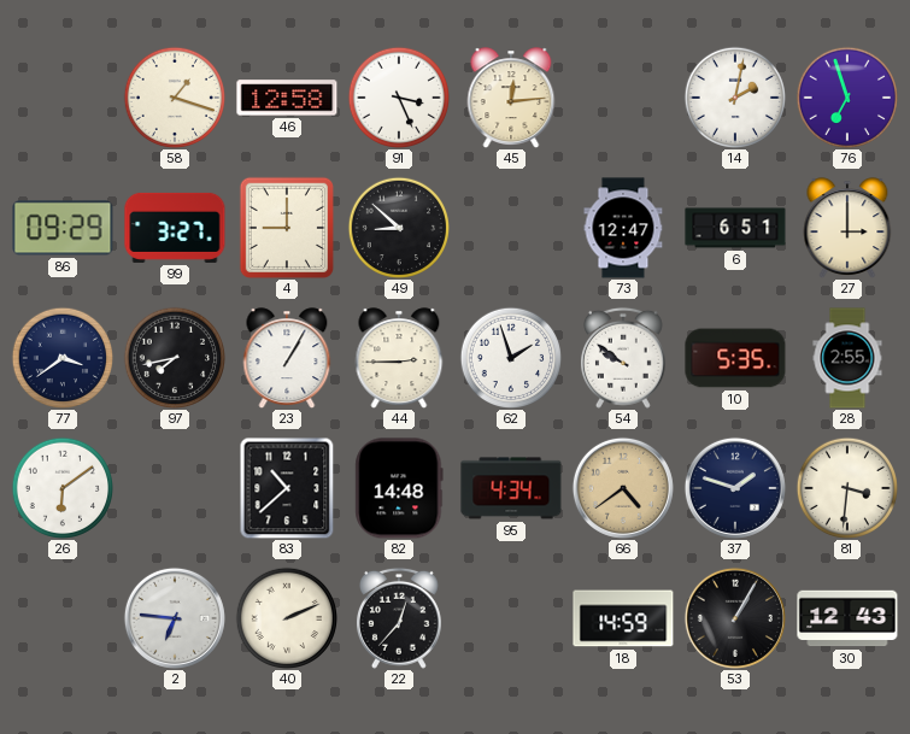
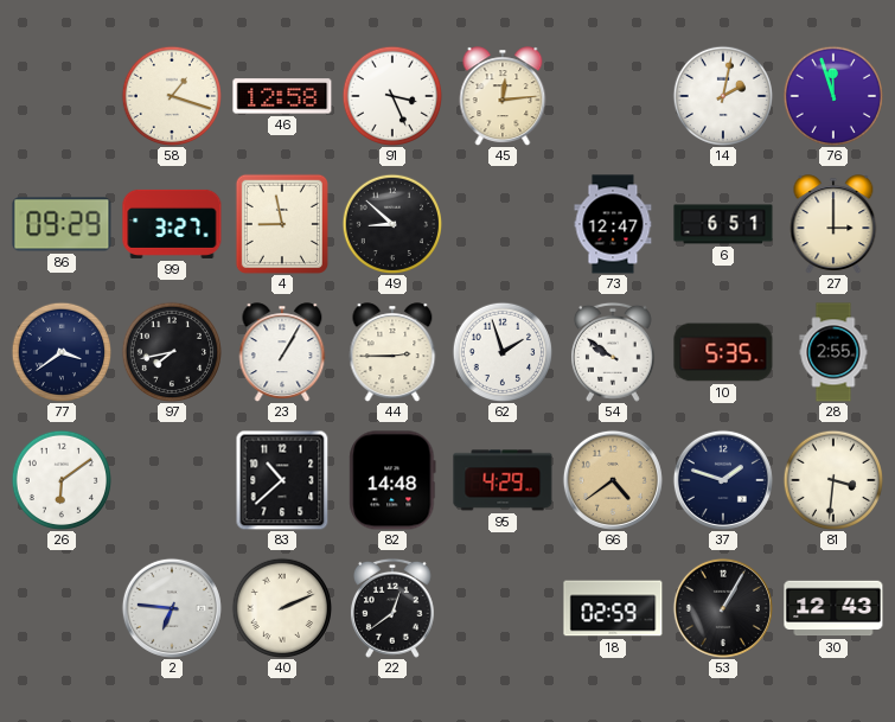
76: 6:57 -> 11:57
4: 9:00 -> 8:58
95: 4:34 -> 4:29
22: 12:37 -> 12:39
18: 14:59 -> 02:59
